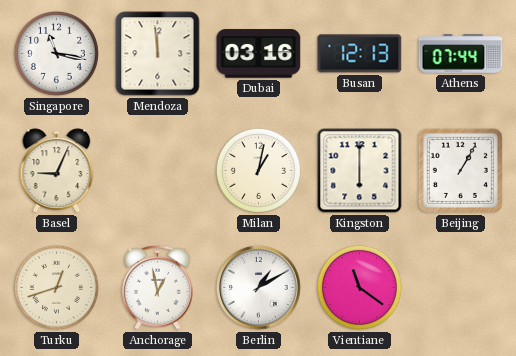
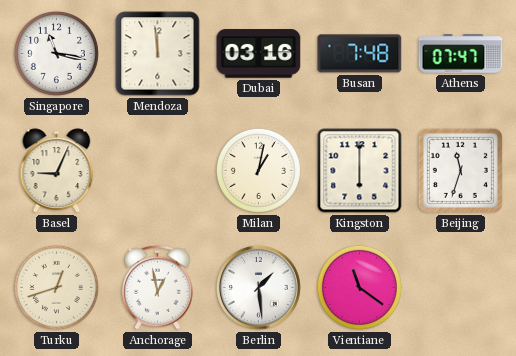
Busan: 12:13 -> 7:48
Athens: 07:44 -> 07:47
Beijing: 1:05 -> 11:33
Berlin: 1:10 -> 1:29
